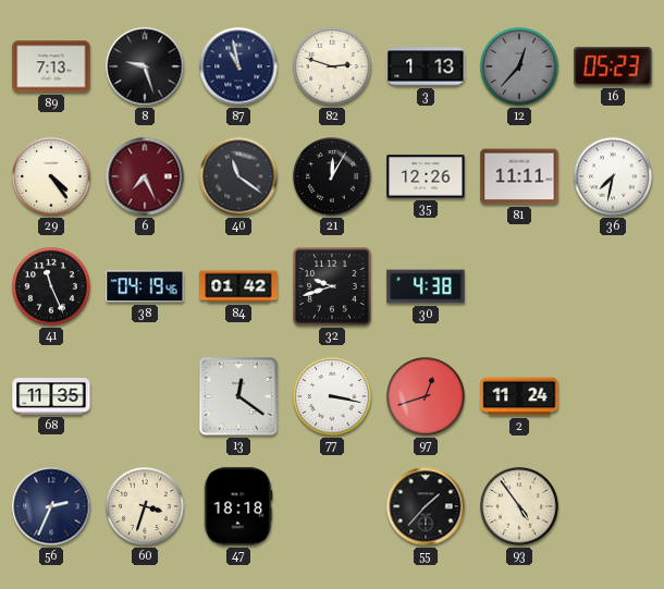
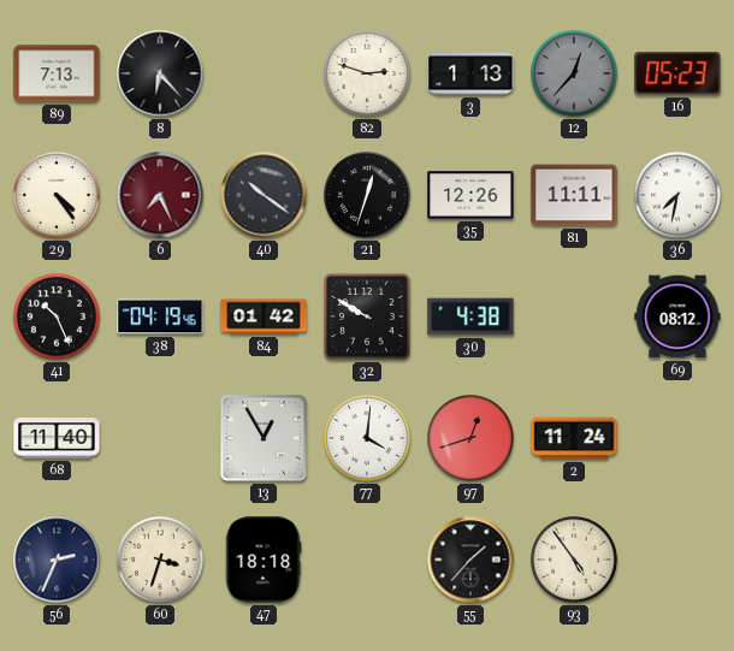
8: 9:27 -> 6:23
87: 10:58 -> none
40: 11:21 -> 10:21
21: 12:05 -> 12:33
41: 11:26 -> 10:26
32: 9:42 -> 9:50
69: none -> 08:12
68: 11:35 -> 11:40
13: 12:21 -> 12:55
77: 3:17 -> 4:01
